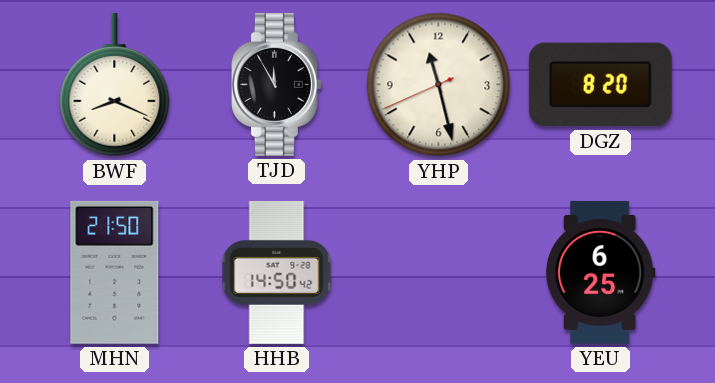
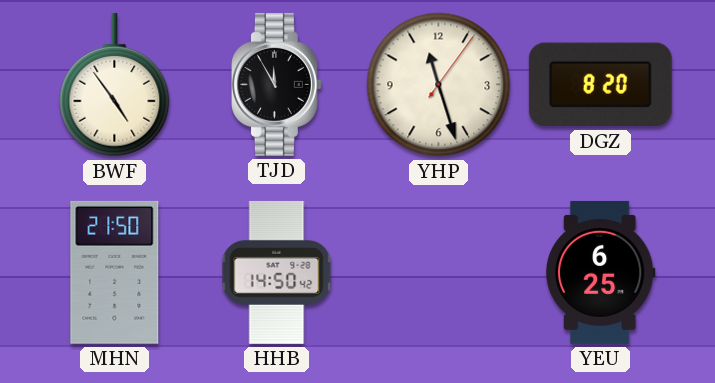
BWF: 8:19 -> 4:54
YHP: 11:27:41 -> 11:27:06
